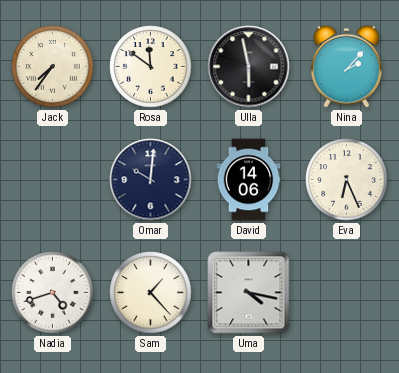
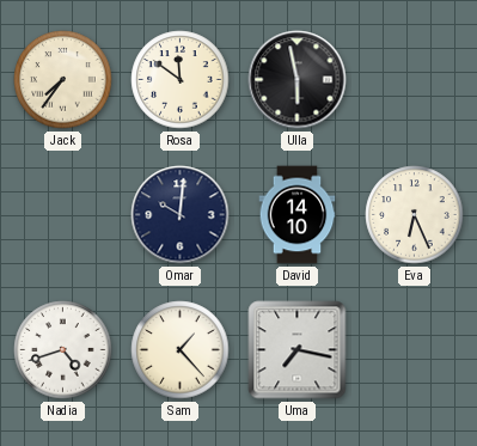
Nina: 2:07 -> none
David: 14:06 -> 14:10
Uma: 4:17 -> 7:17
